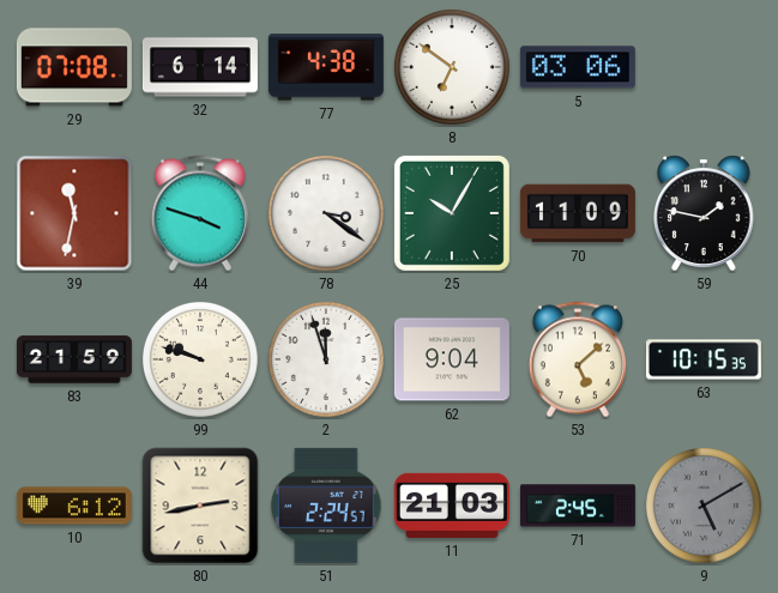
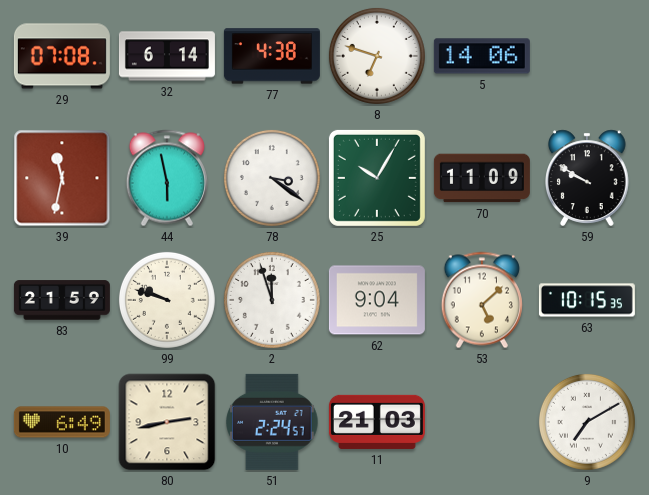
8: 6:51 -> 6:48
5: 03:06 -> 14:06
44: 3:48 -> 5:58
59: 1:47 -> 9:50
10: 6:12 -> 6:49
71: 2:45 -> none
9: 5:10 -> 7:10
9 dial: grey -> white
